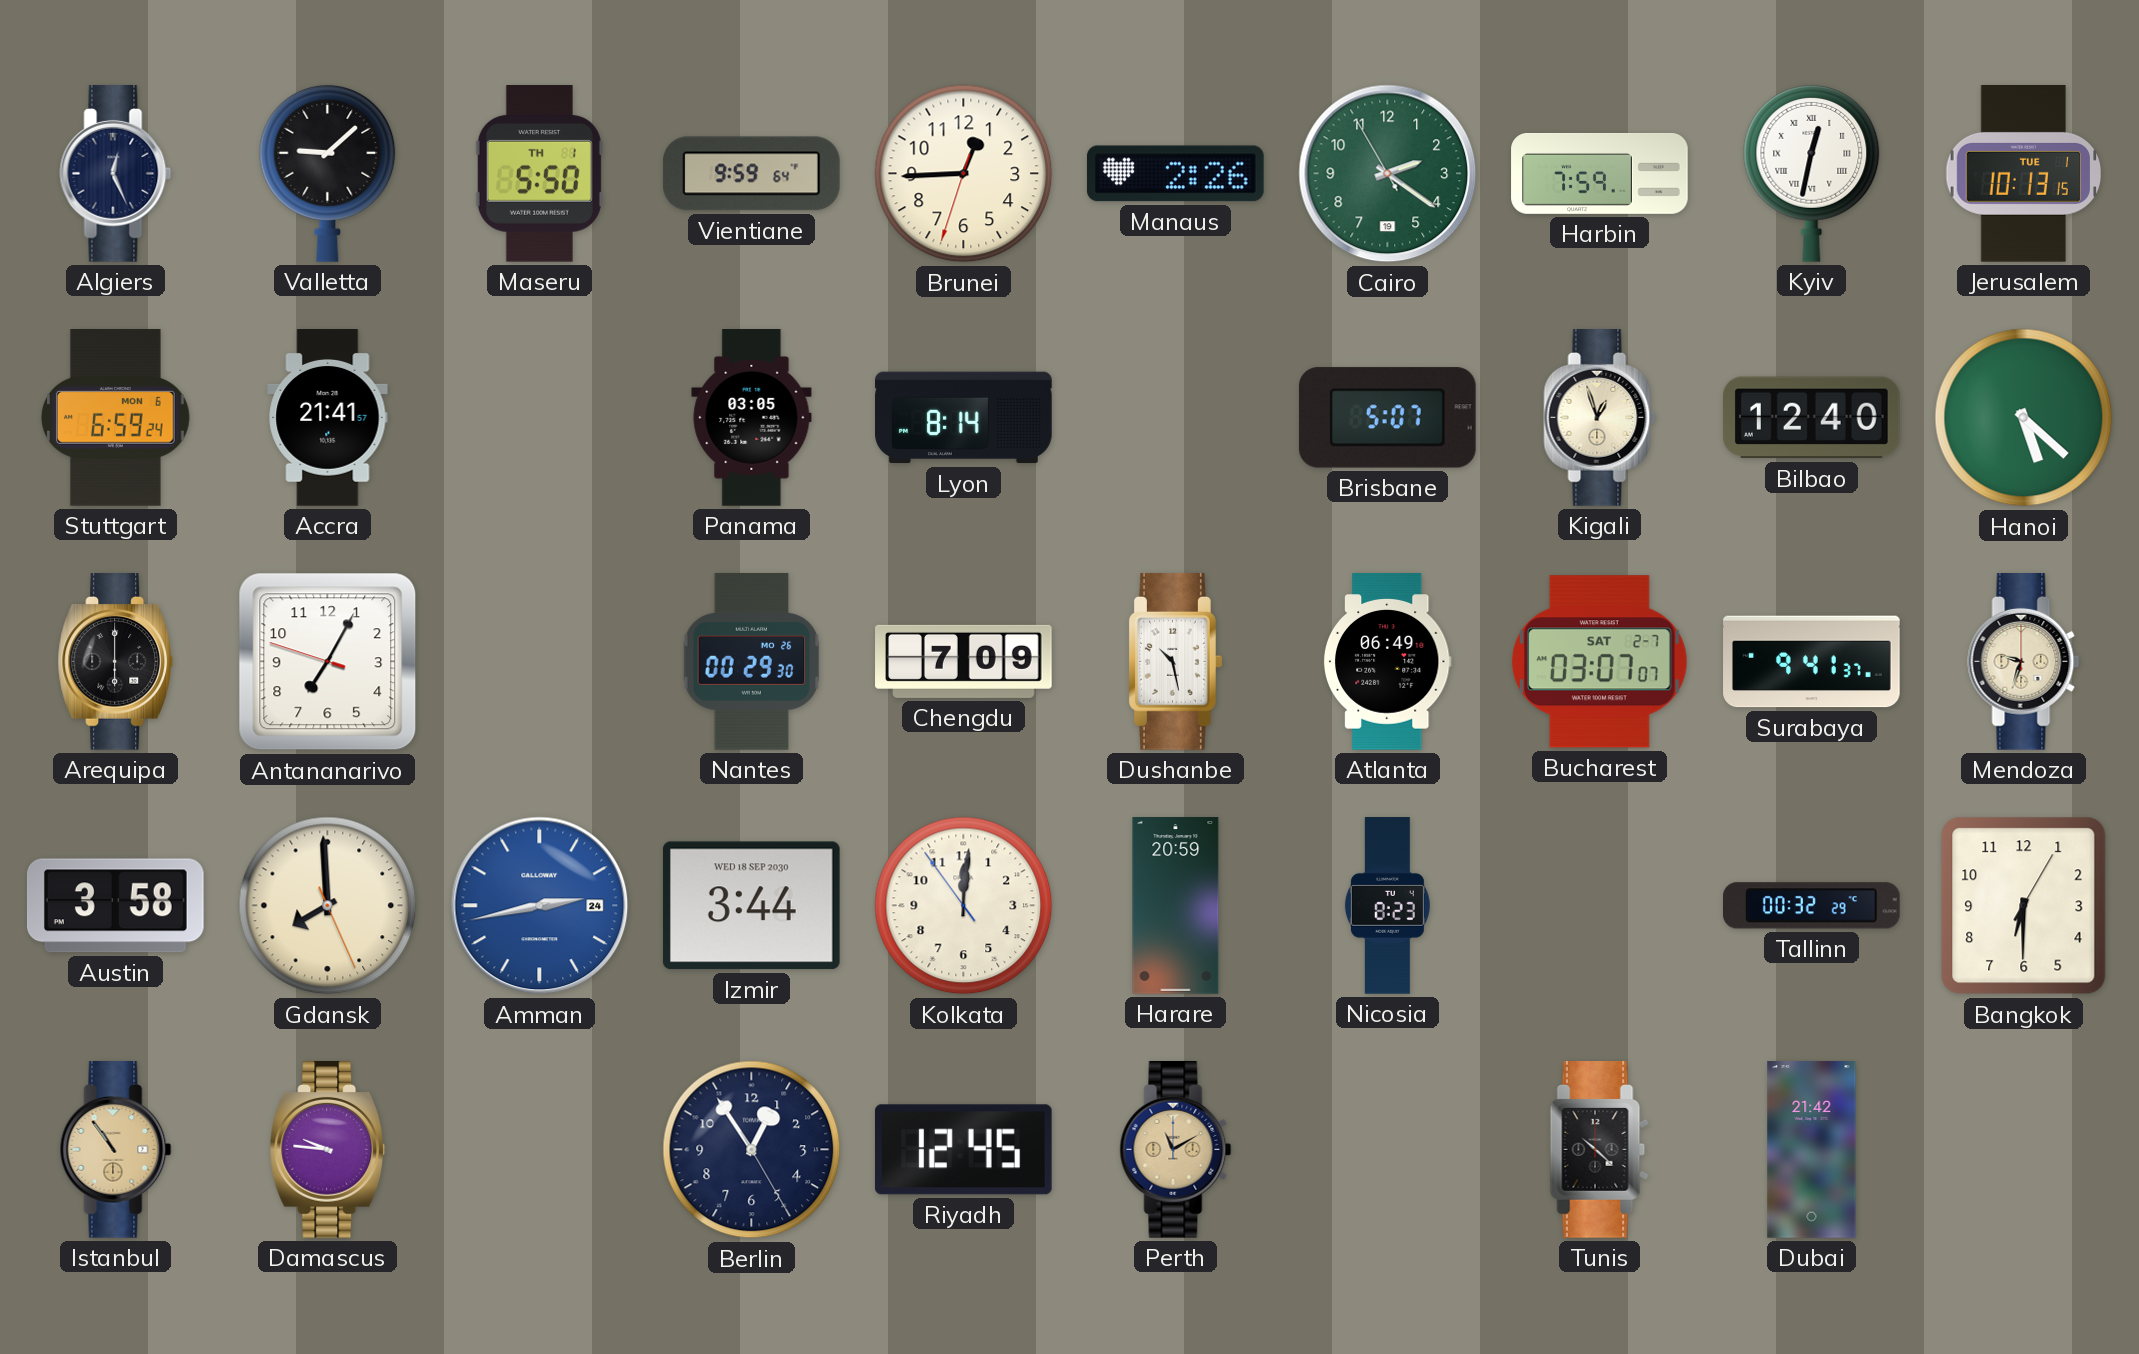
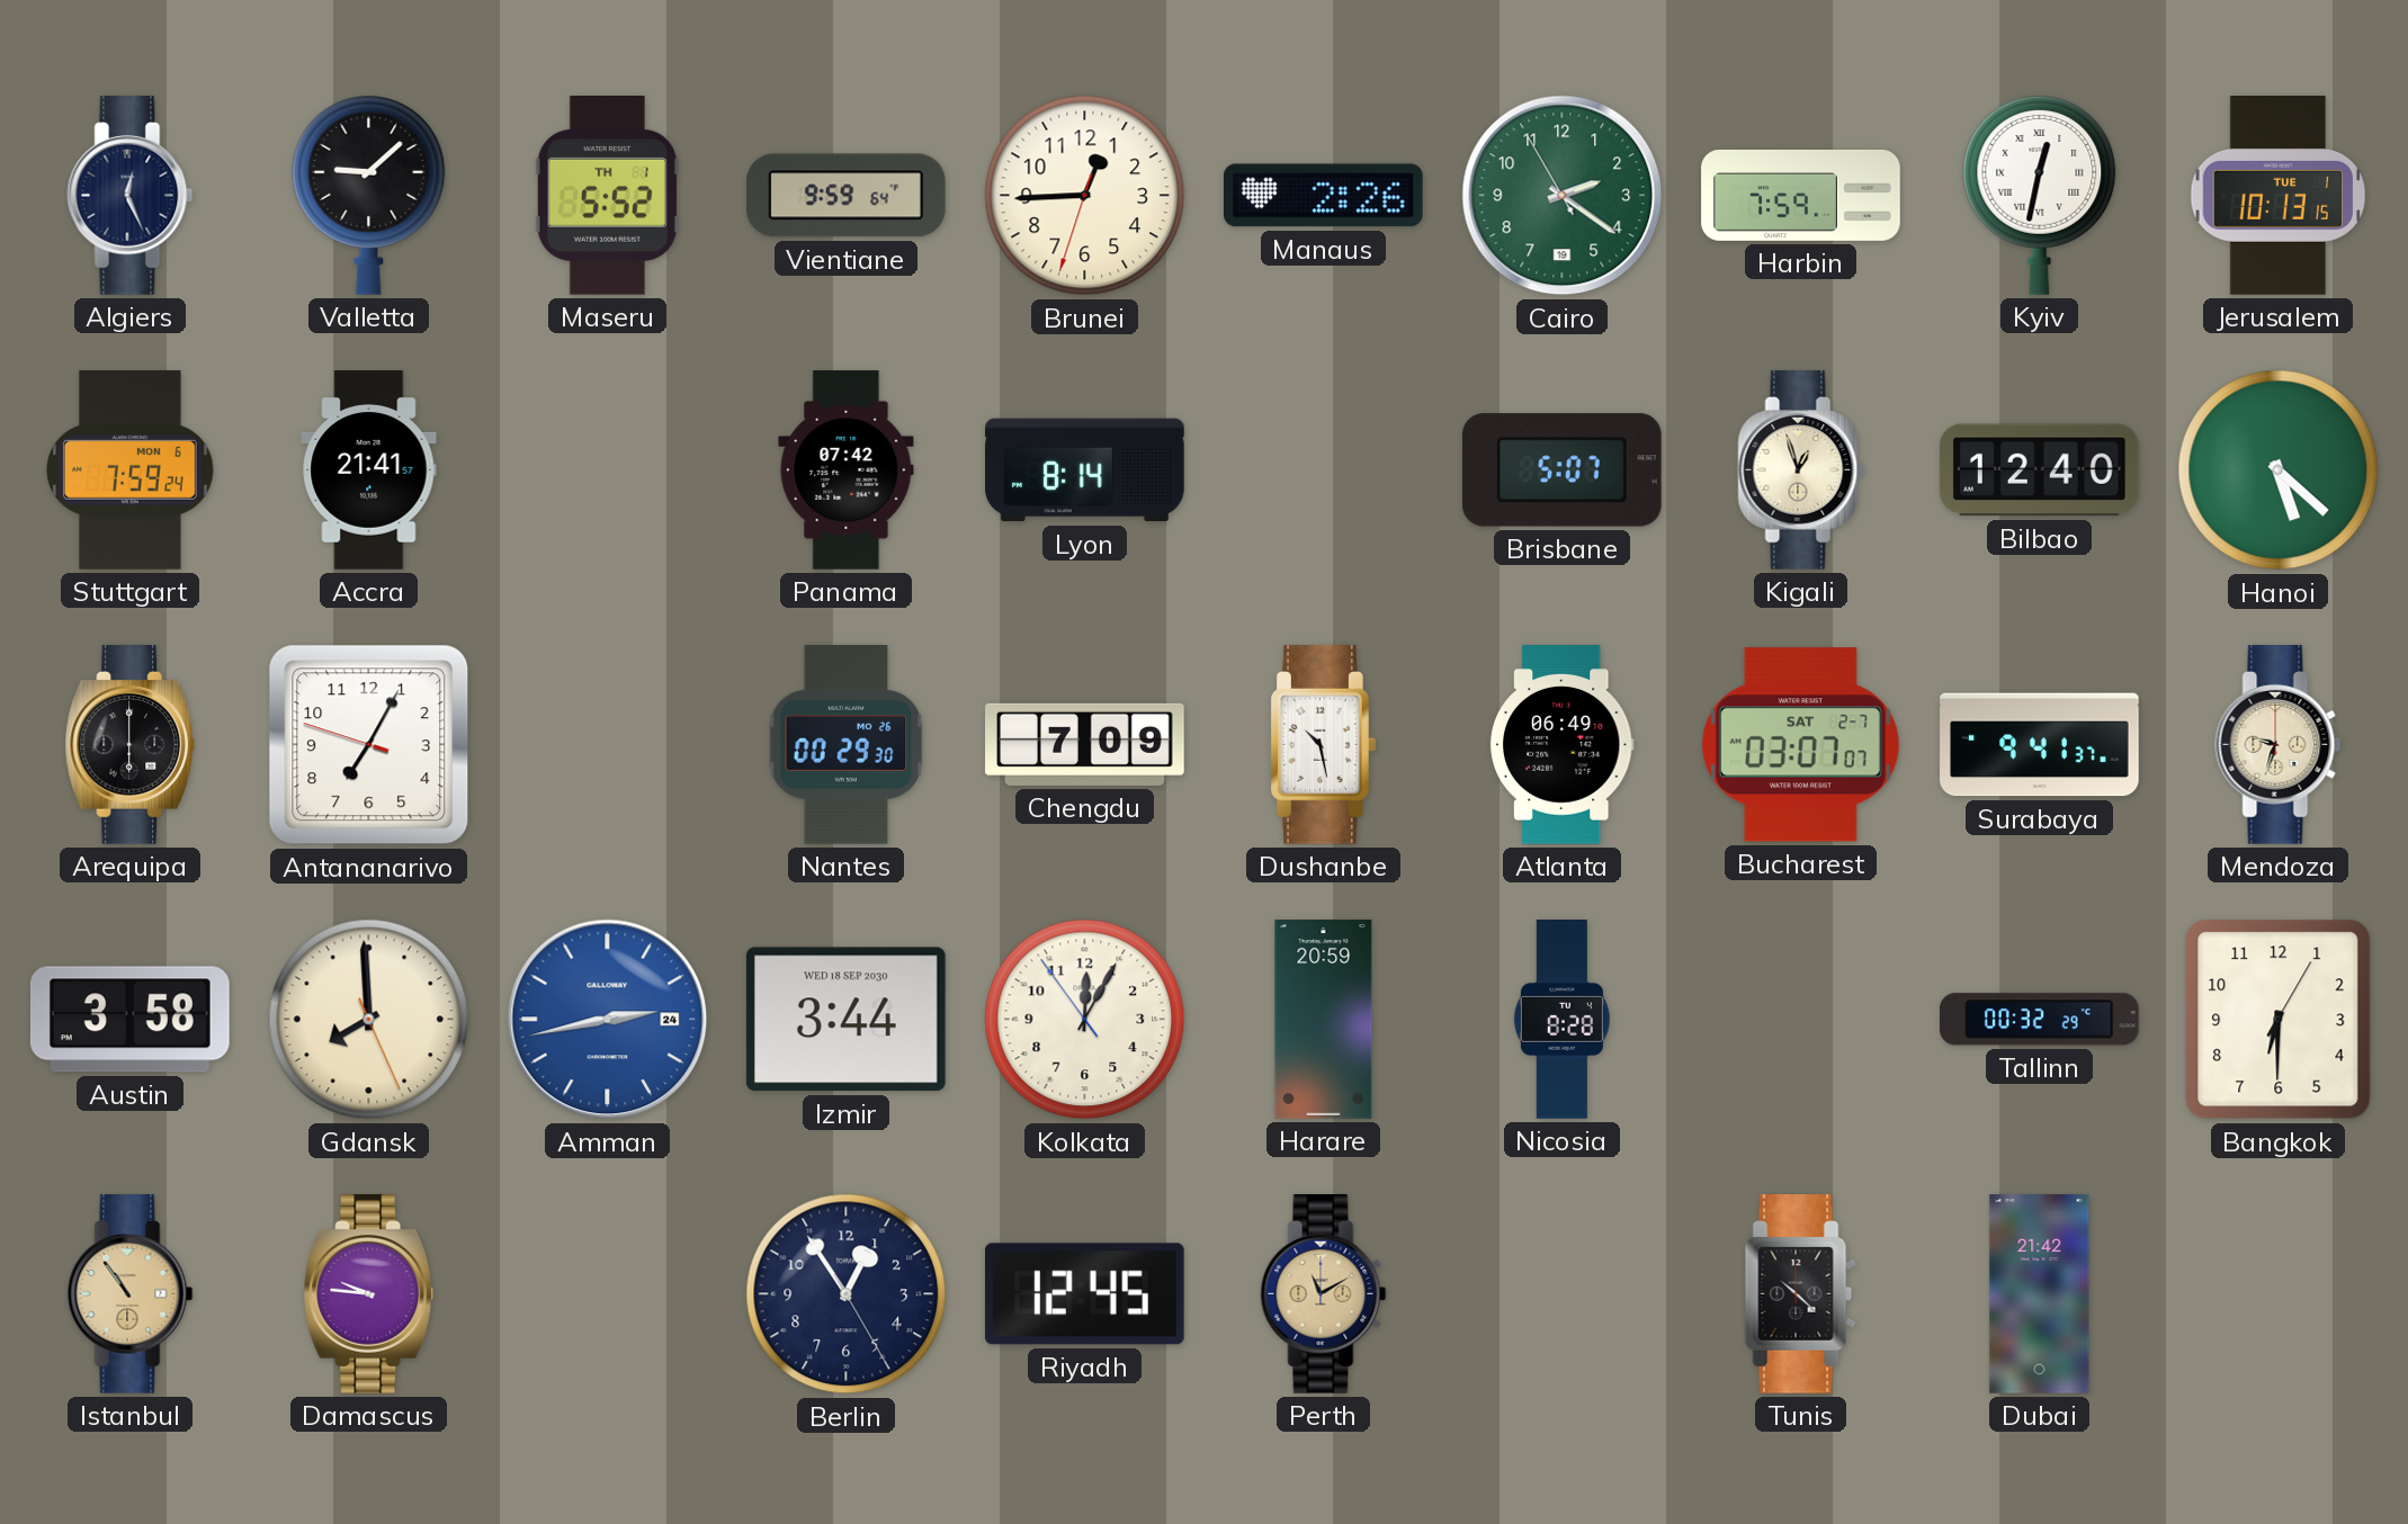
Maseru: 5:50 -> 5:52
Stuttgart: 6:59 -> 7:59
Panama: 03:05 -> 07:42
Kolkata: 12:00 -> 12:04
Nicosia: 8:23 -> 8:28
